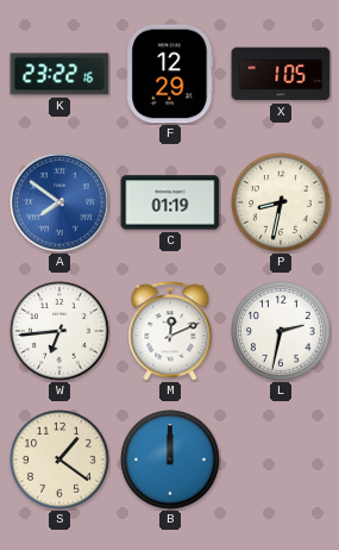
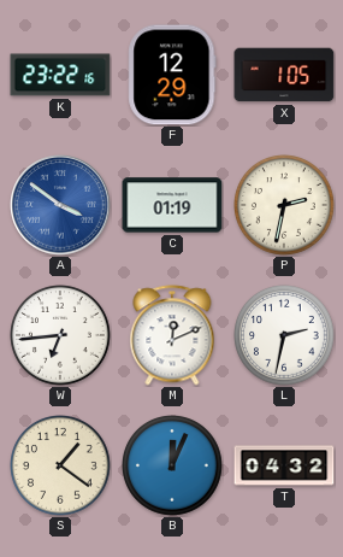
A: 7:51 -> 3:51
P: 8:32 -> 2:32
B: 12:00 -> 12:04
T: none -> 04:32
